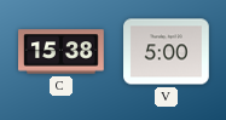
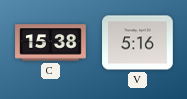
V: 5:00 -> 5:16
